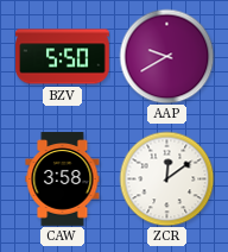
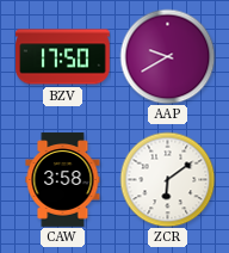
BZV: 5:50 -> 17:50
ZCR: 12:09 -> 6:09
